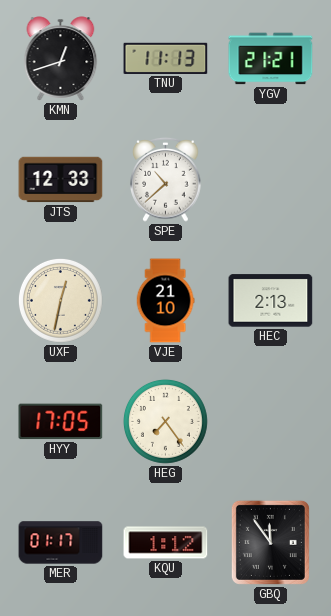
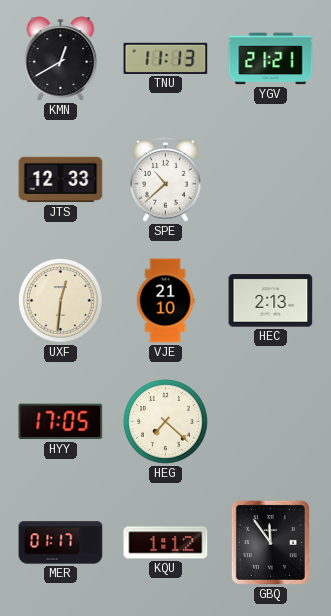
KMN: 12:42 -> 12:40
UXF: 12:32 -> 12:31
HEG: 7:24 -> 7:22
